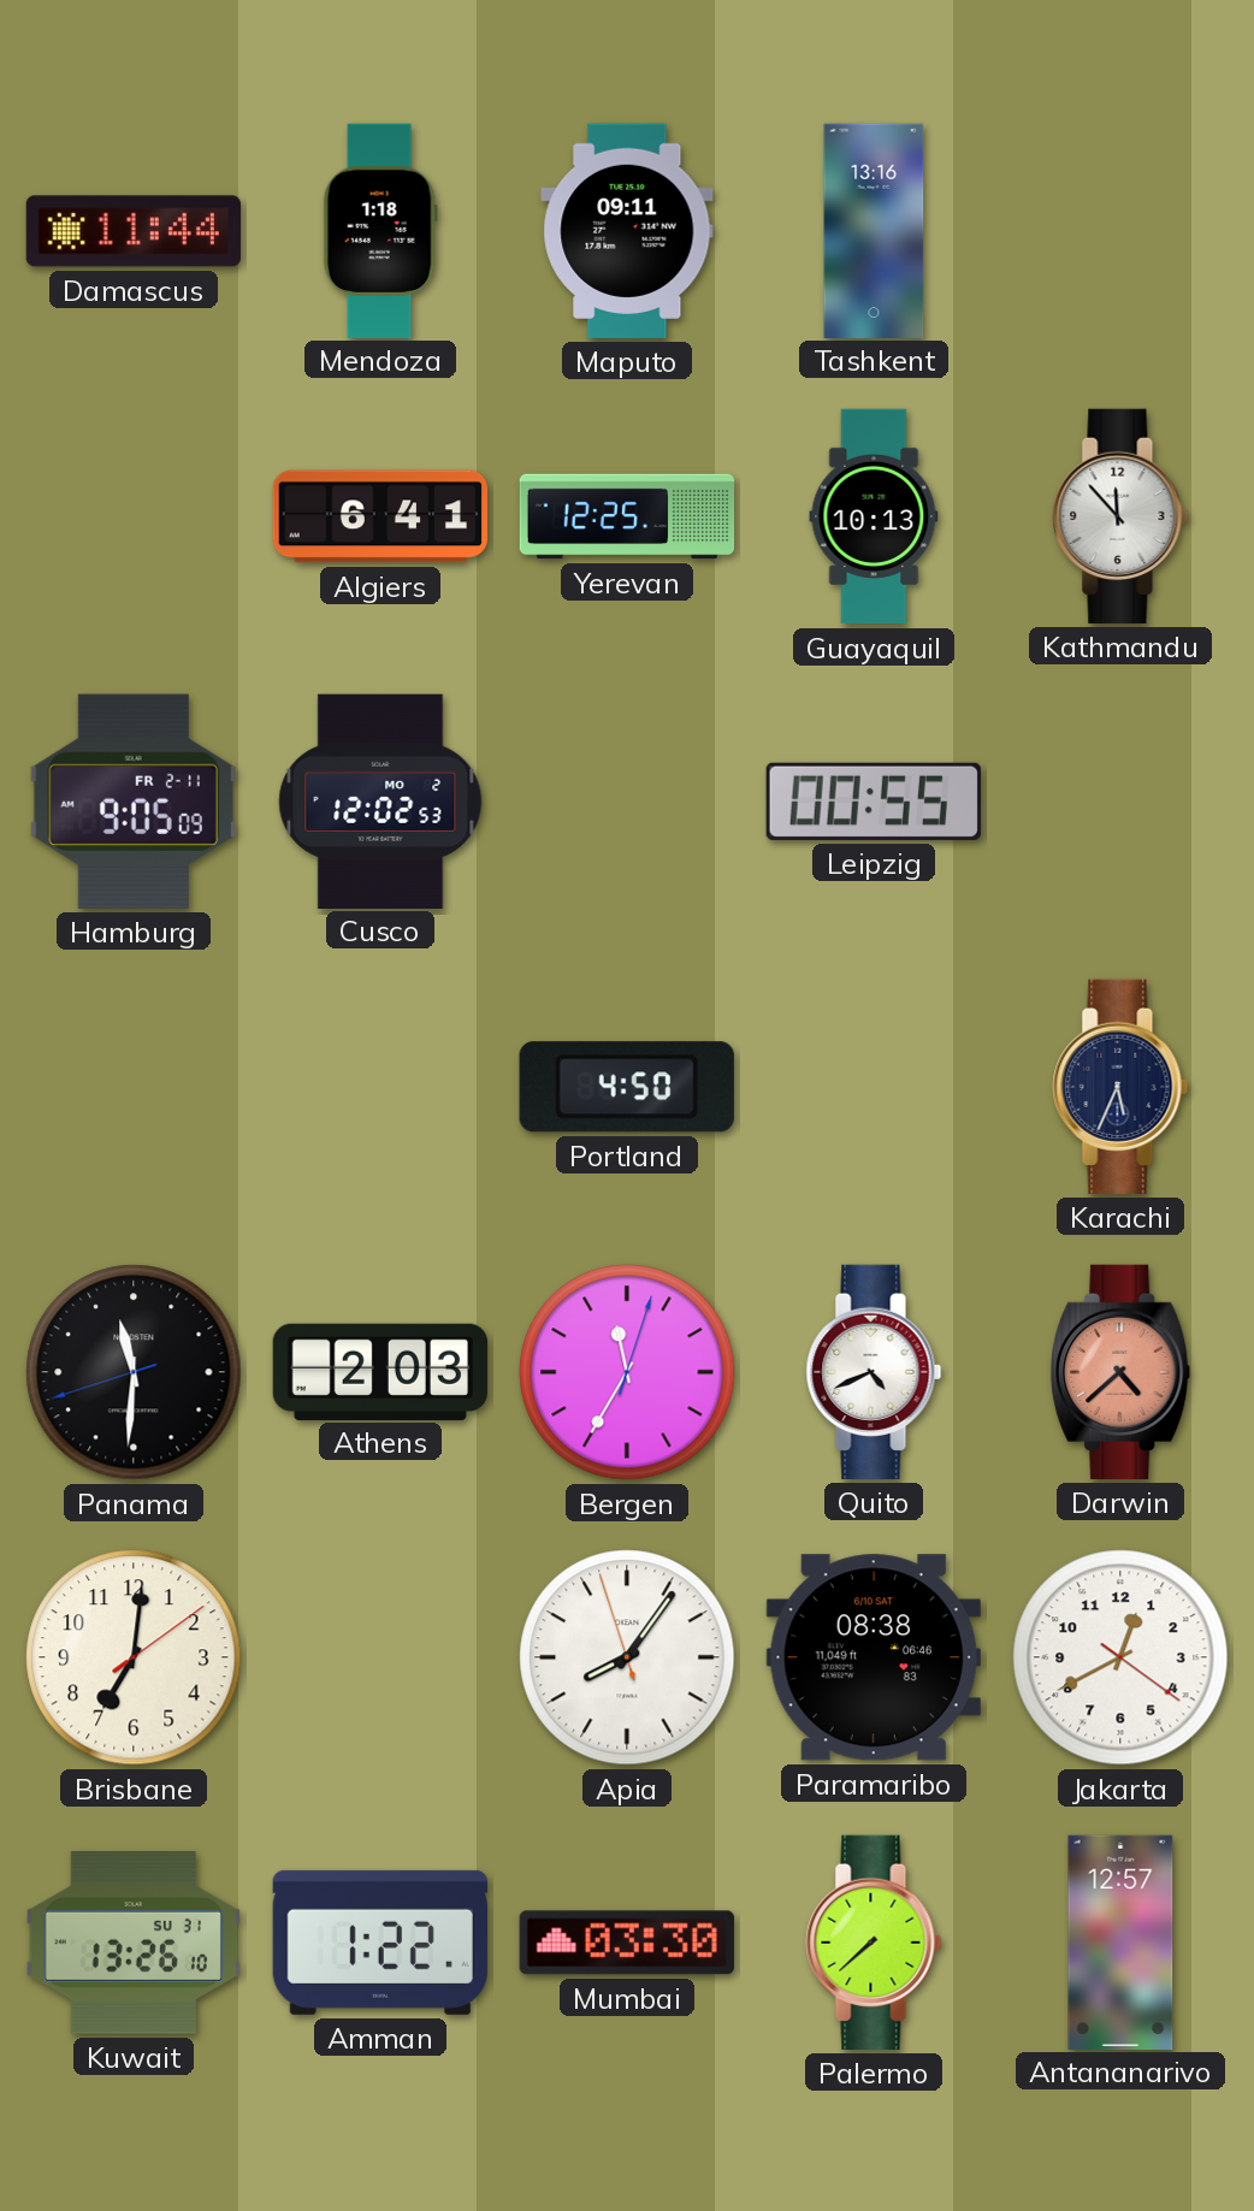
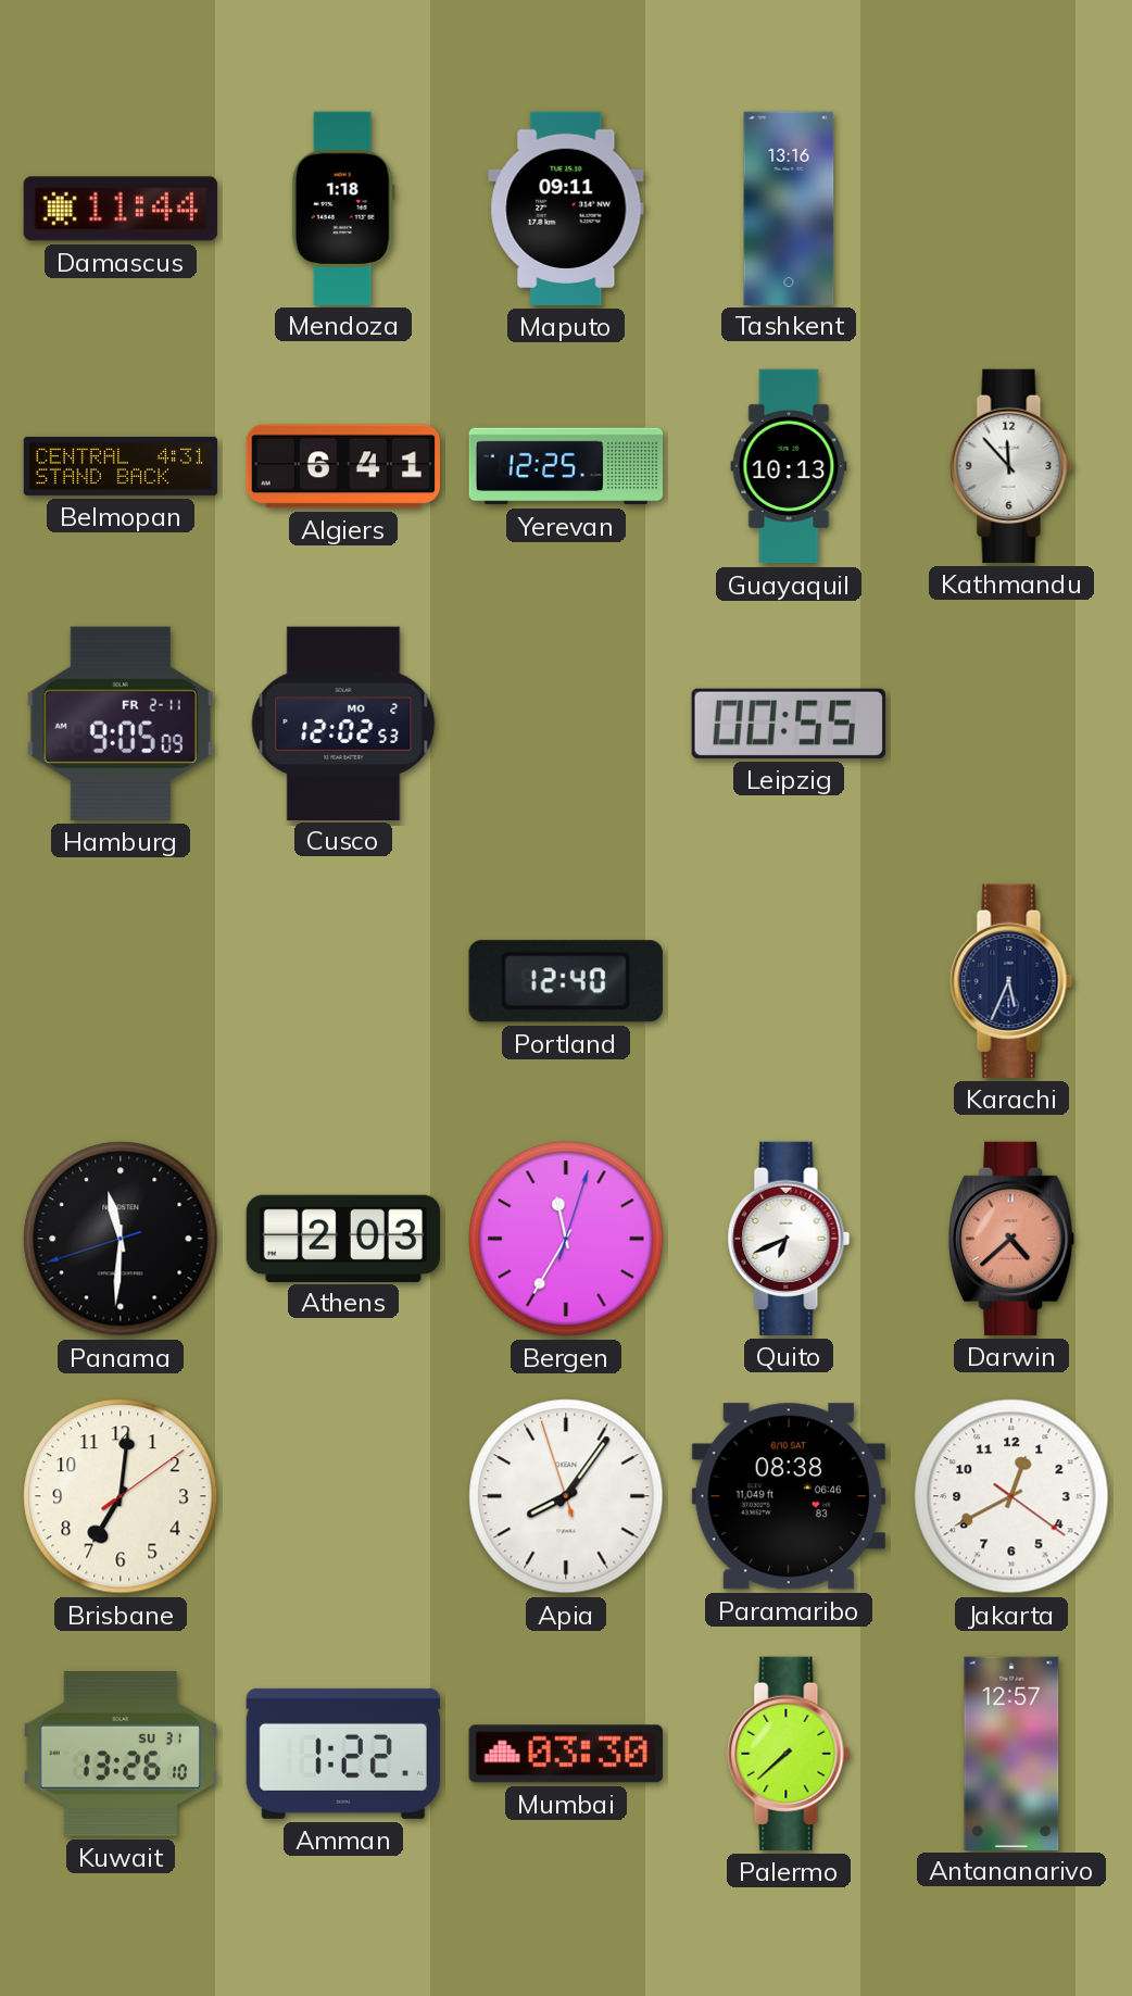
Belmopan: none -> 4:31
Portland: 4:50 -> 12:40
Quito: 4:41 -> 6:41
